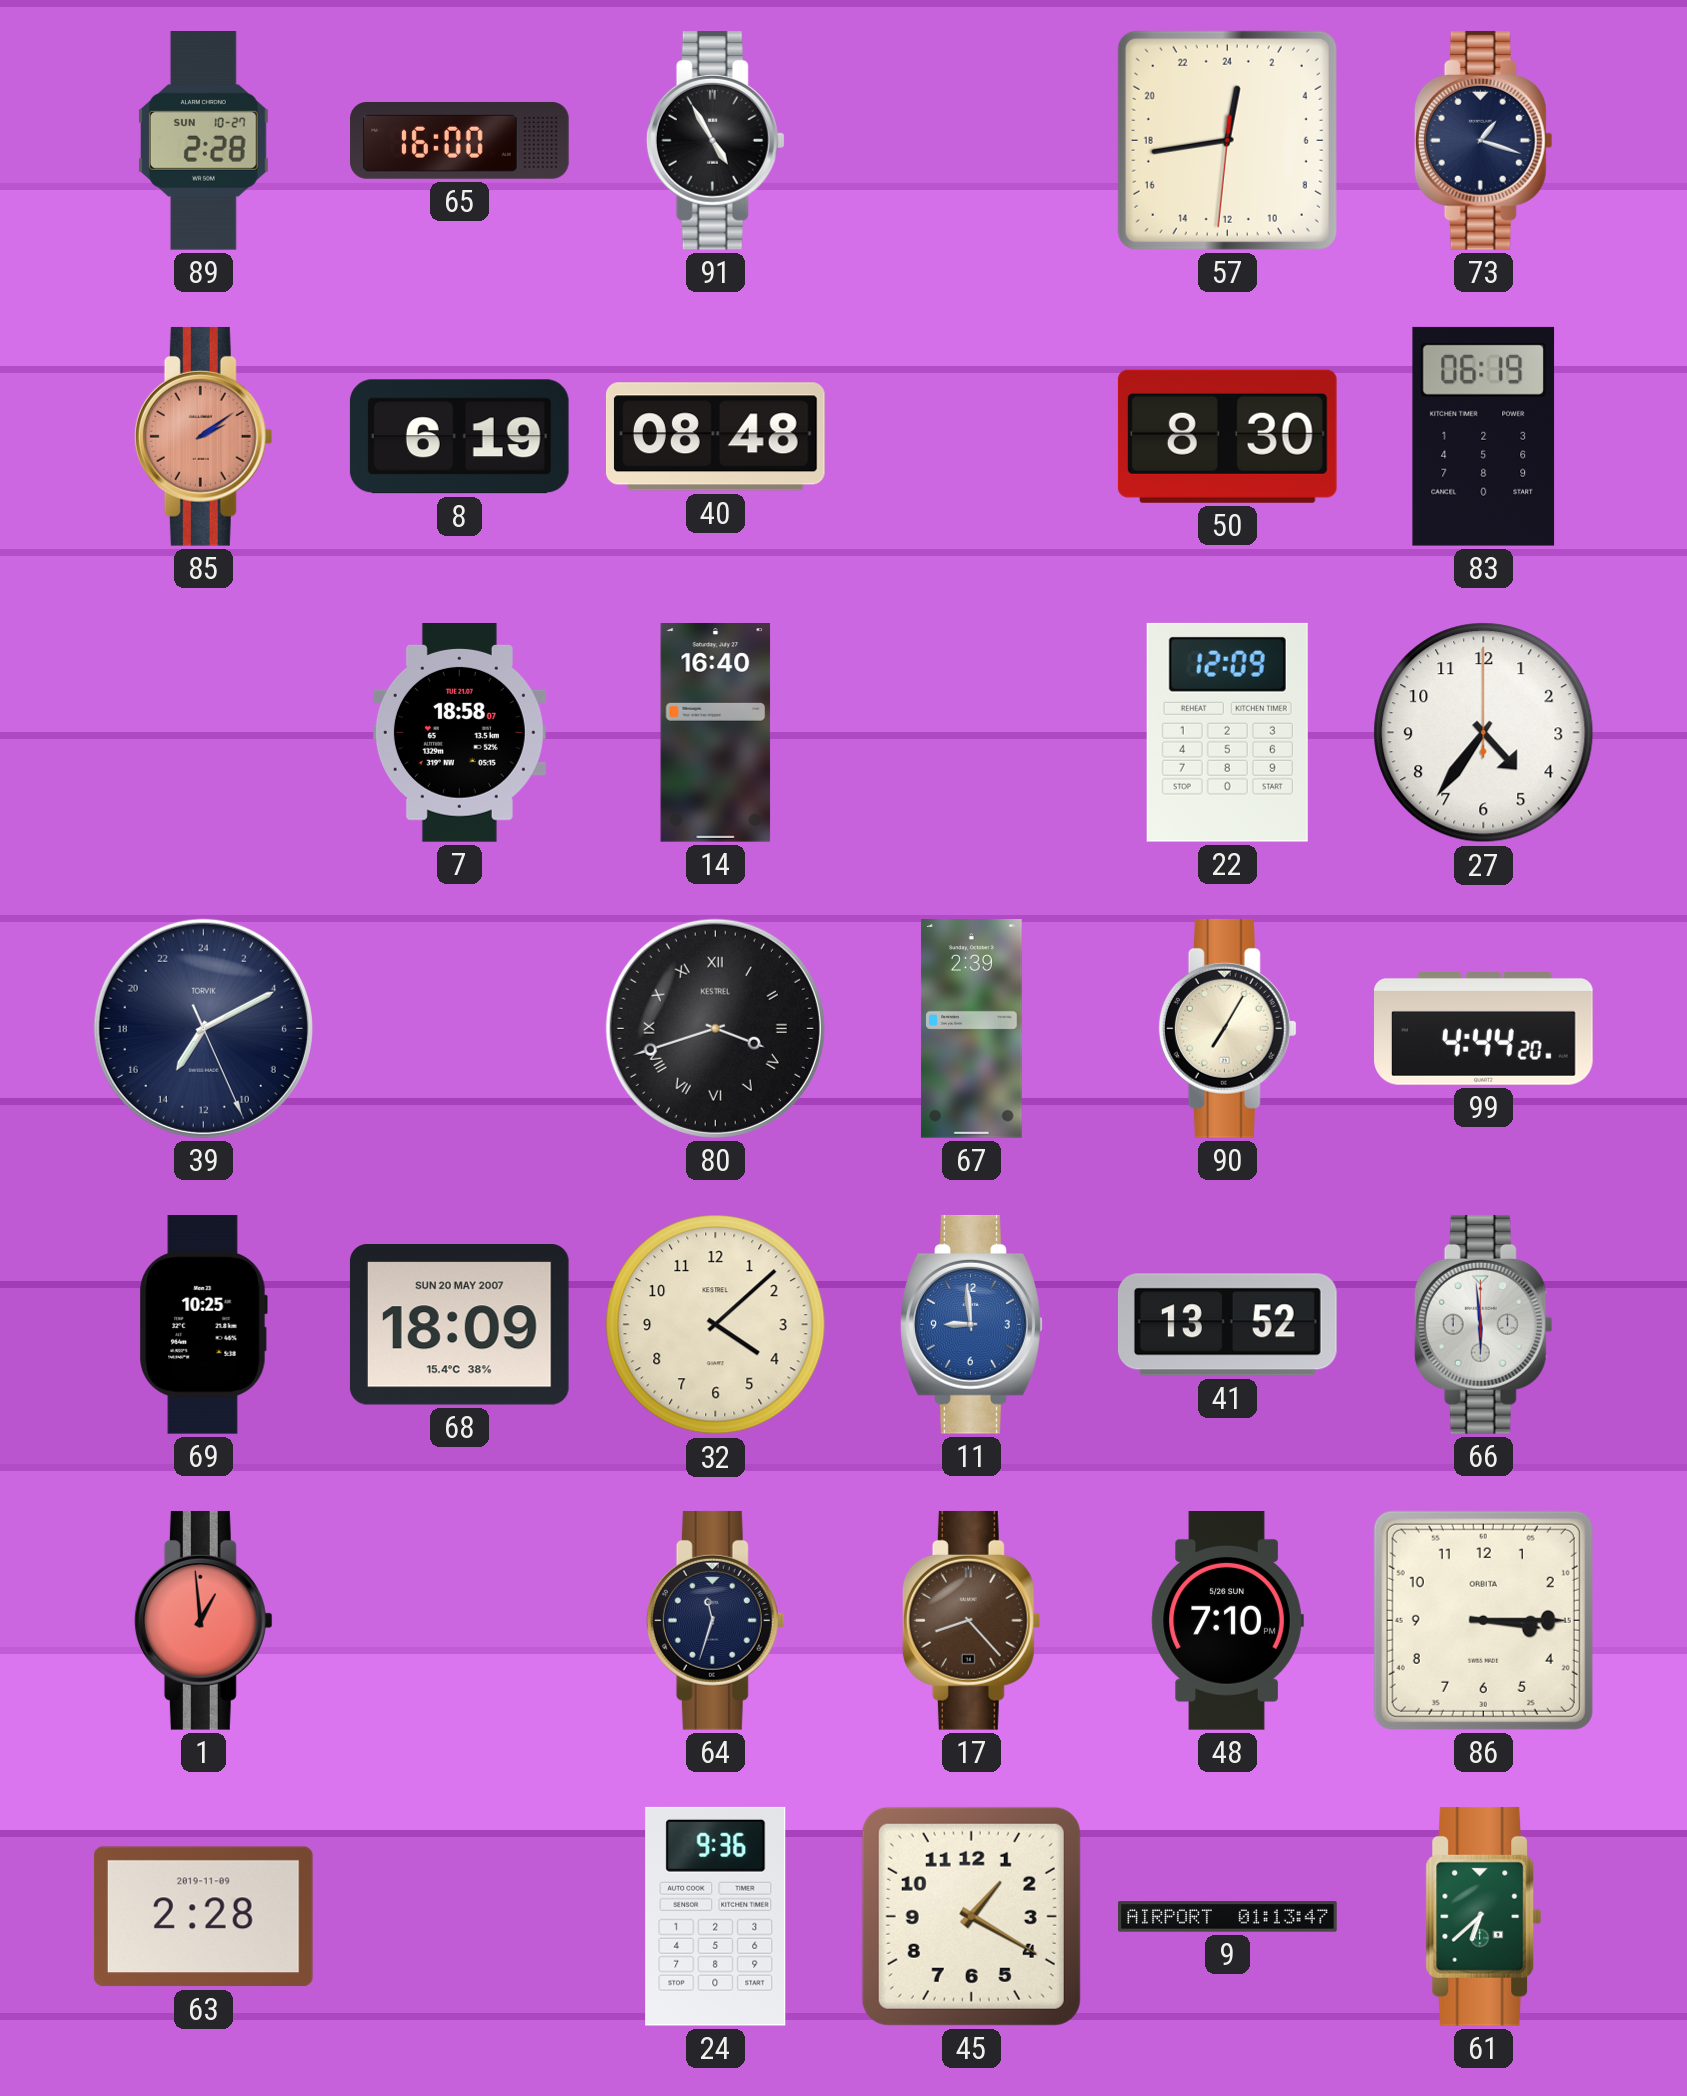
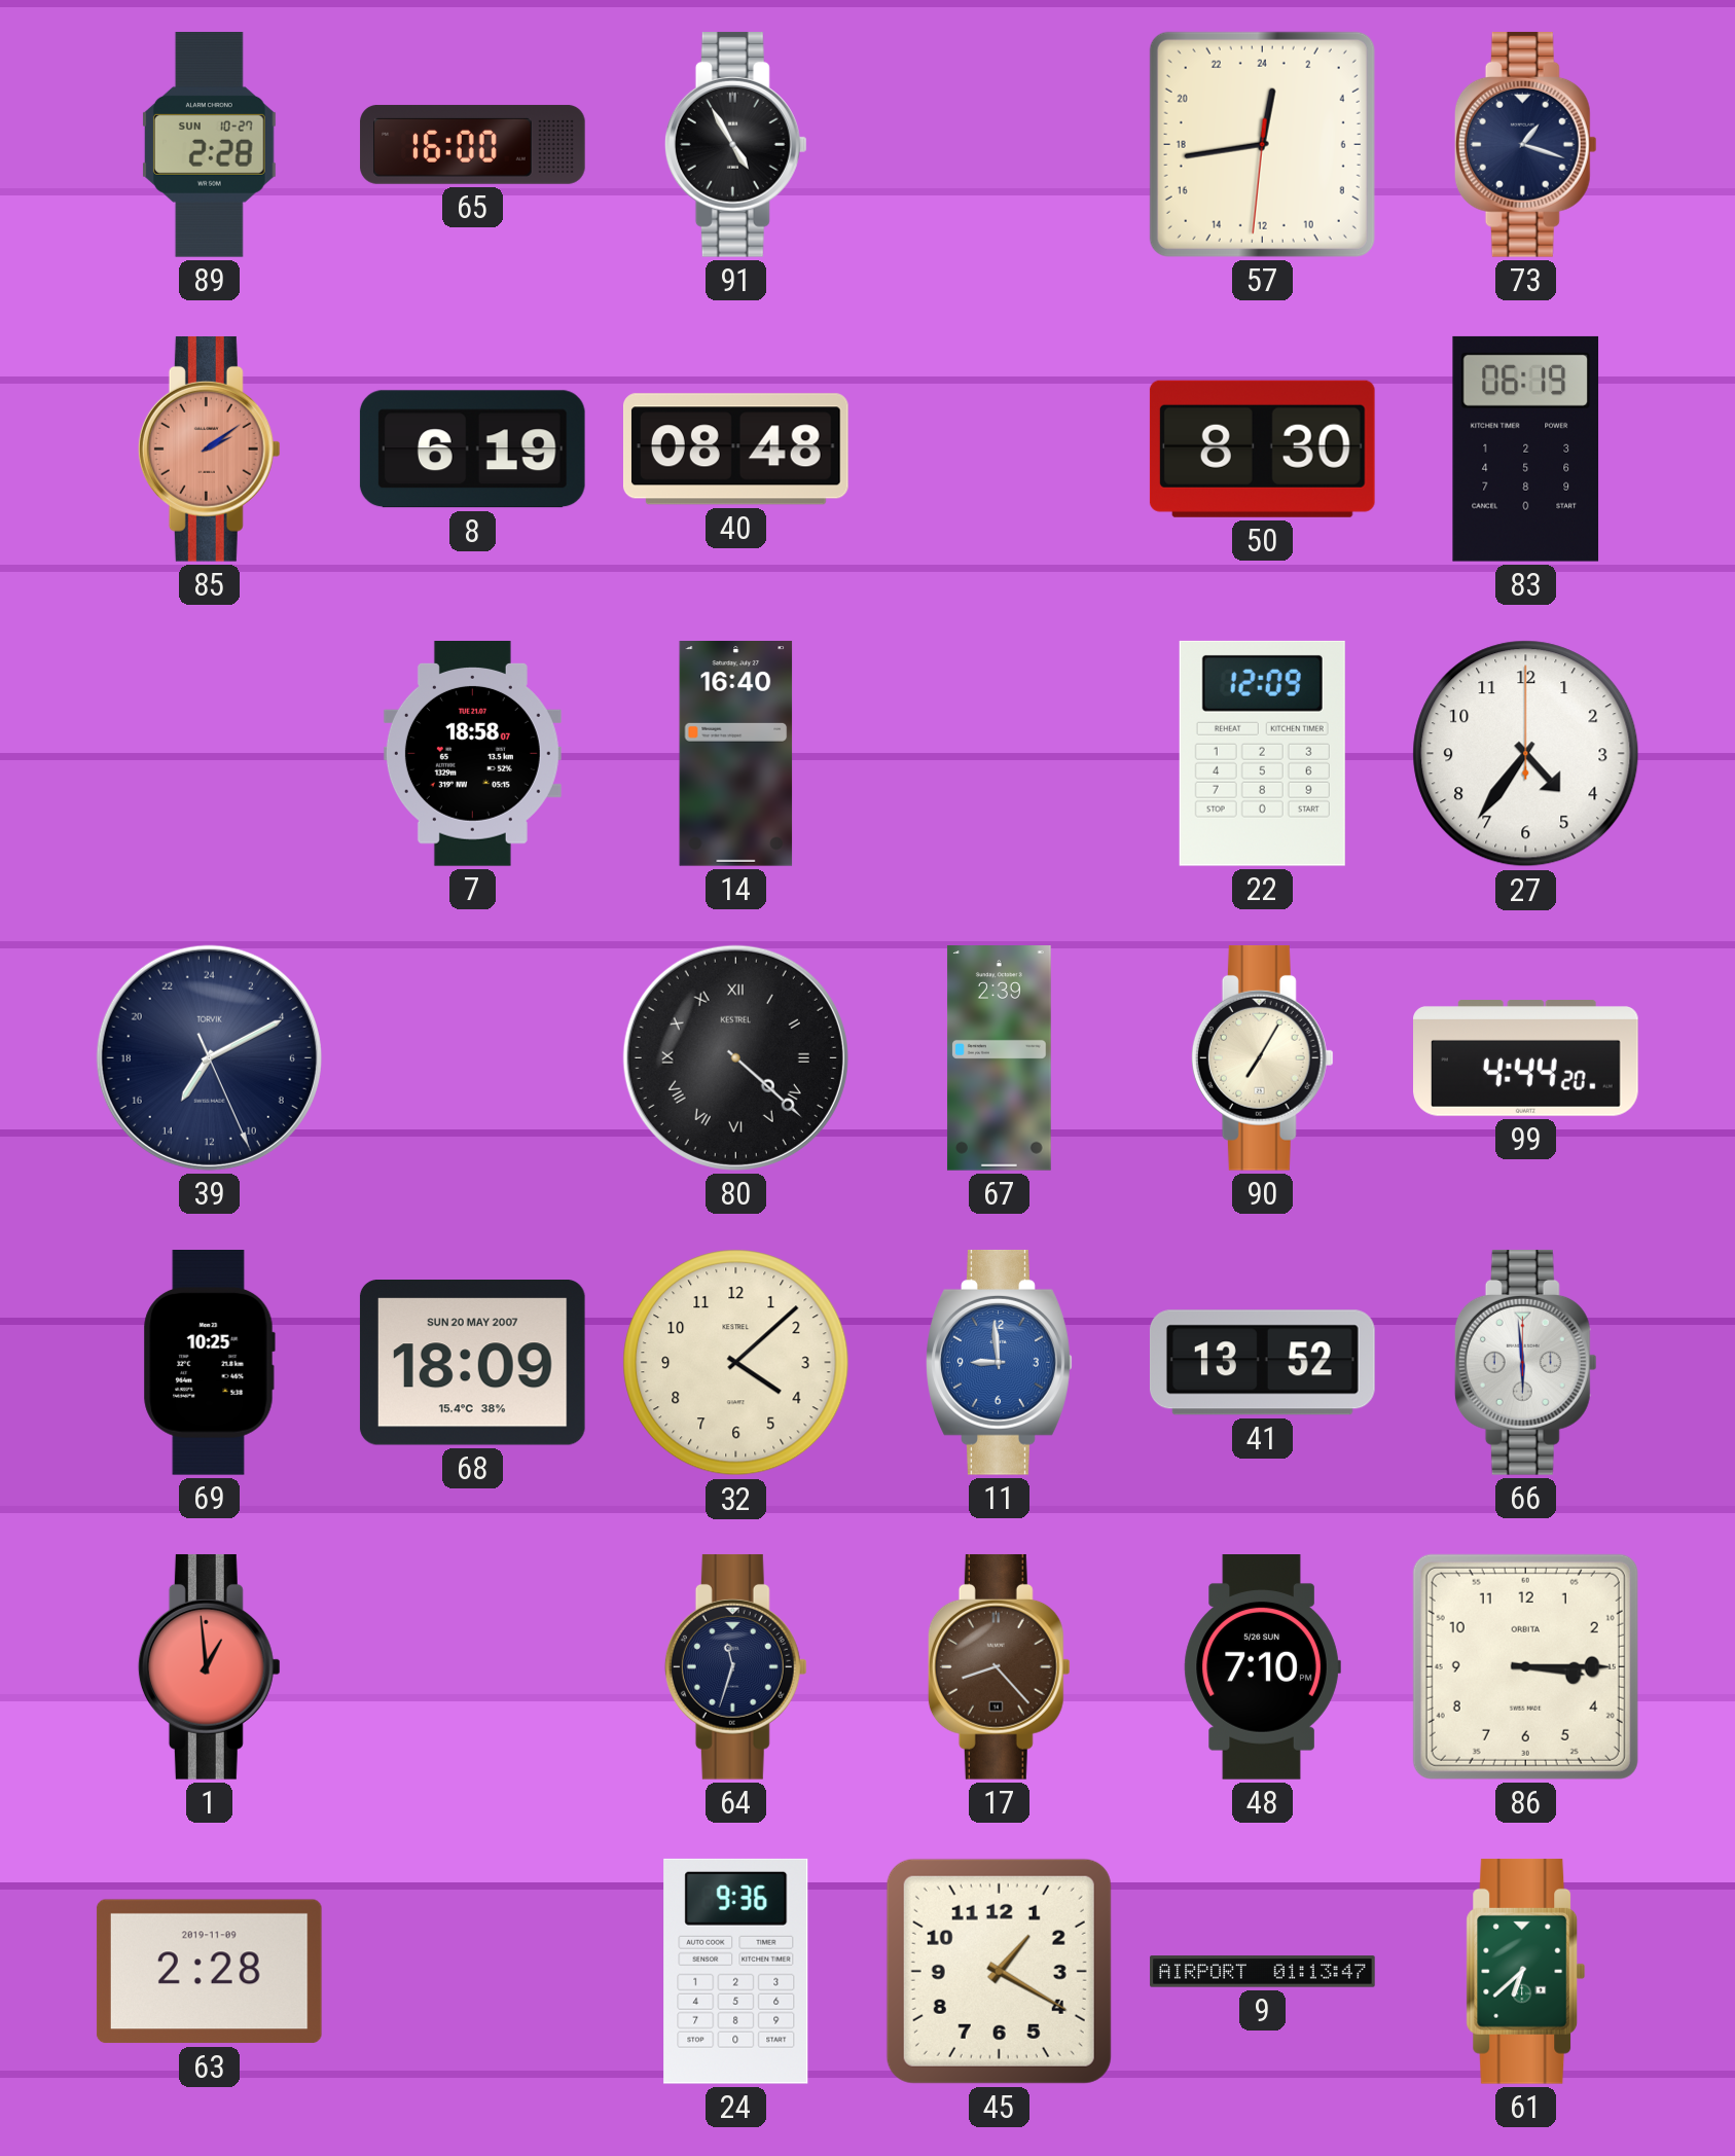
80: 3:42 -> 4:22
